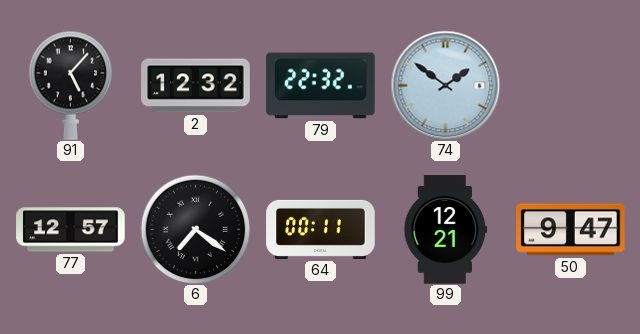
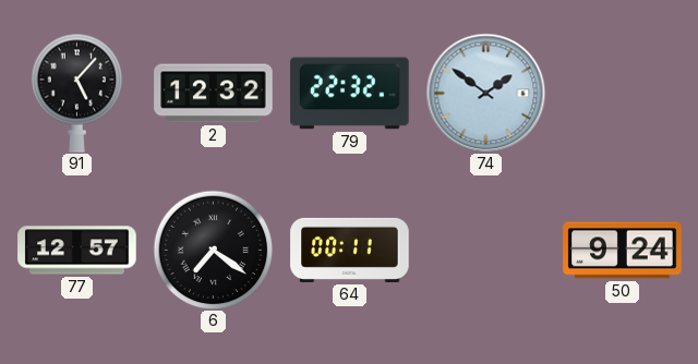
99: 12:21 -> none
50: 9:47 -> 9:24
